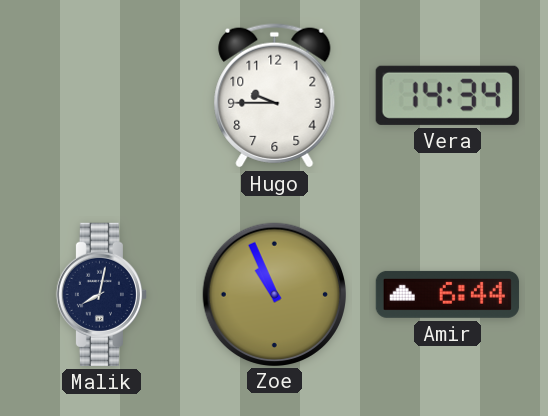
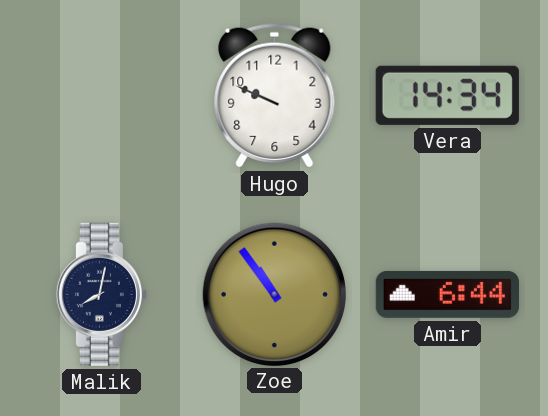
Hugo: 9:45 -> 9:49
Zoe: 10:56 -> 10:54
